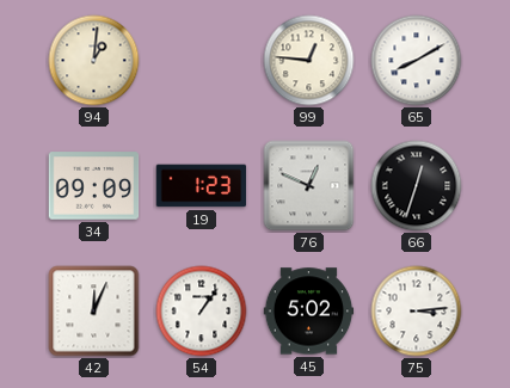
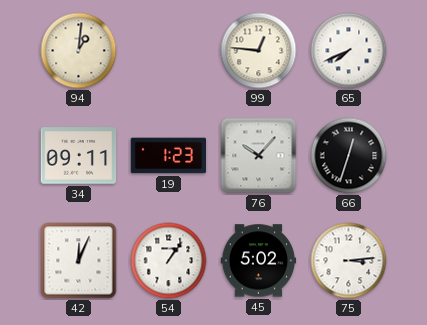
65: 8:10 -> 7:41
34: 09:09 -> 09:11
76: 12:49 -> 10:07
